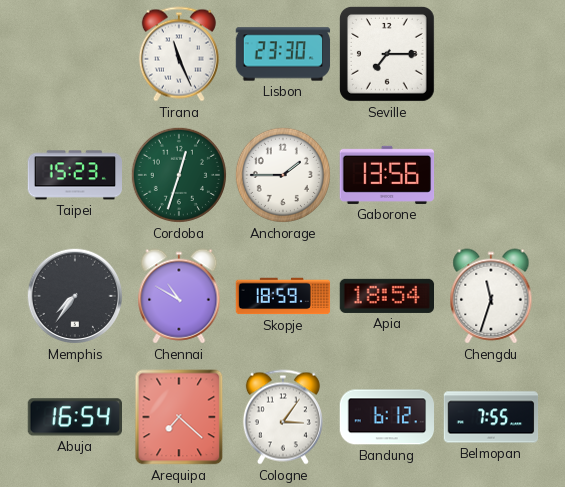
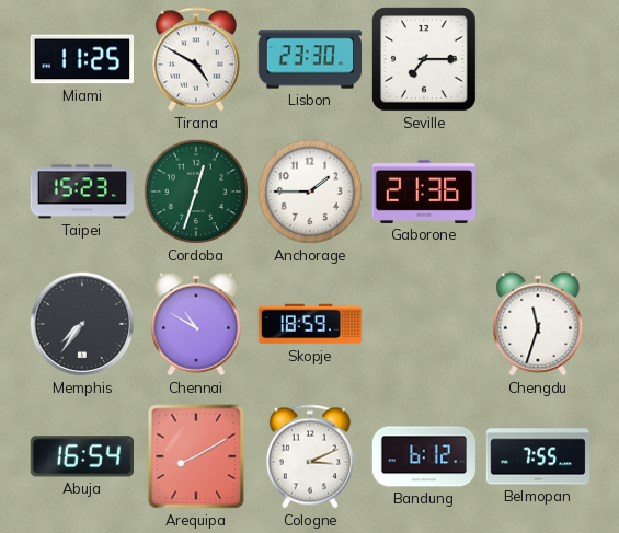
Miami: none -> 11:25
Tirana: 11:26 -> 4:50
Gaborone: 13:56 -> 21:36
Apia: 18:54 -> none
Arequipa: 7:22 -> 8:10
Cologne: 3:06 -> 3:11
